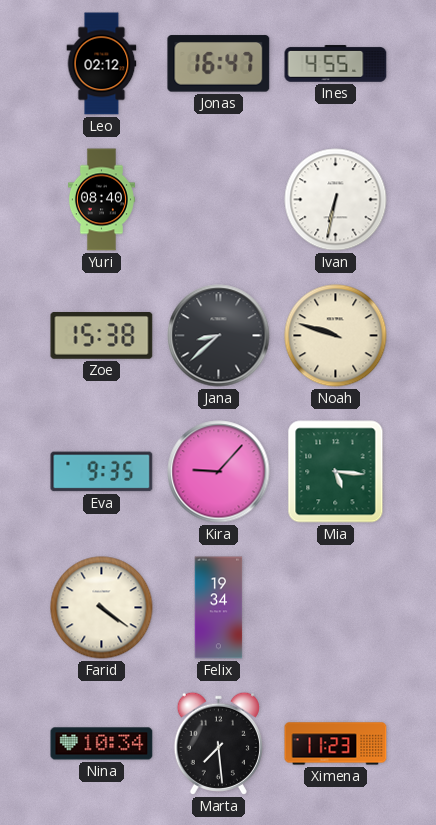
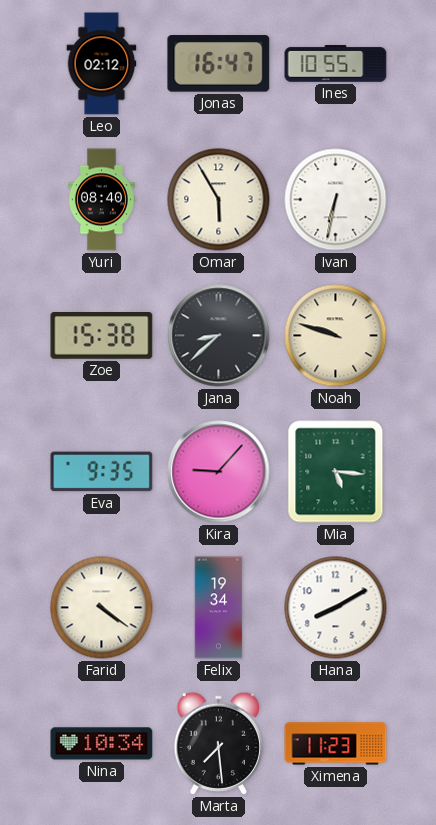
Ines: 4:55 -> 10:55
Omar: none -> 5:55
Hana: none -> 8:10
